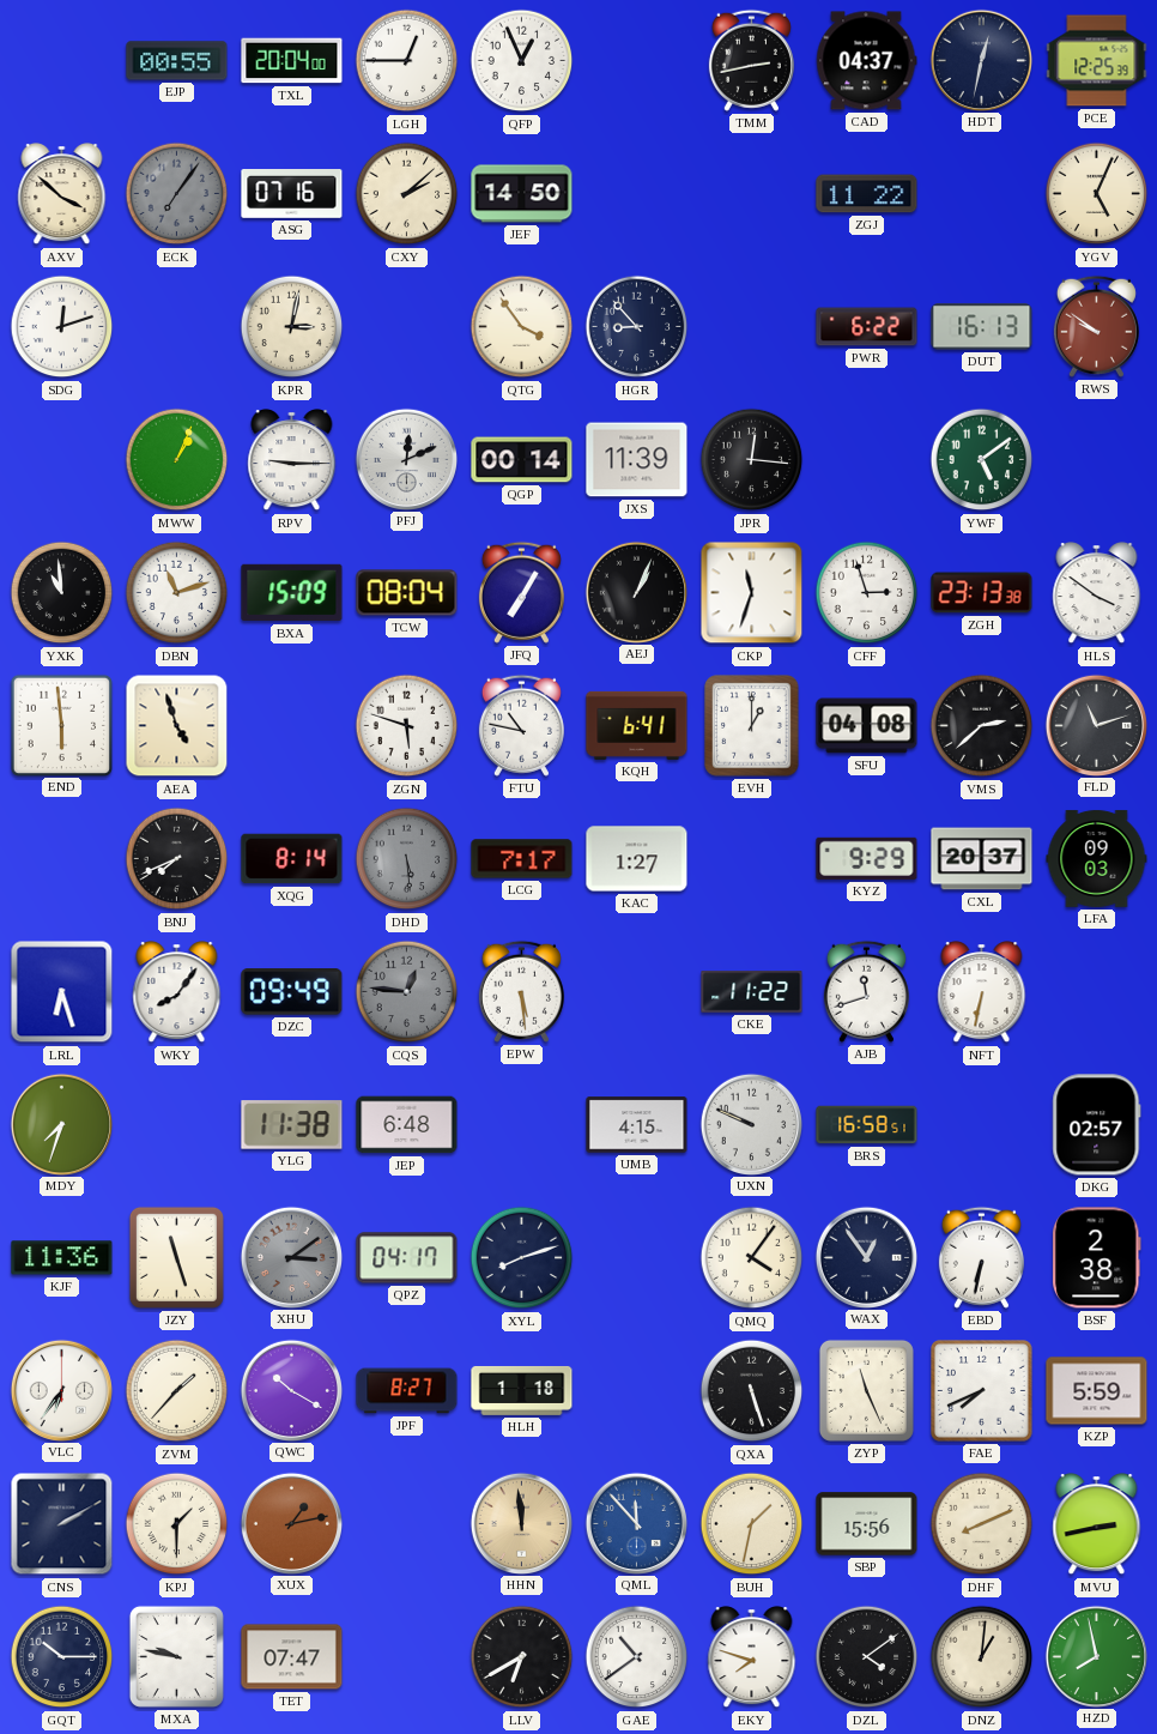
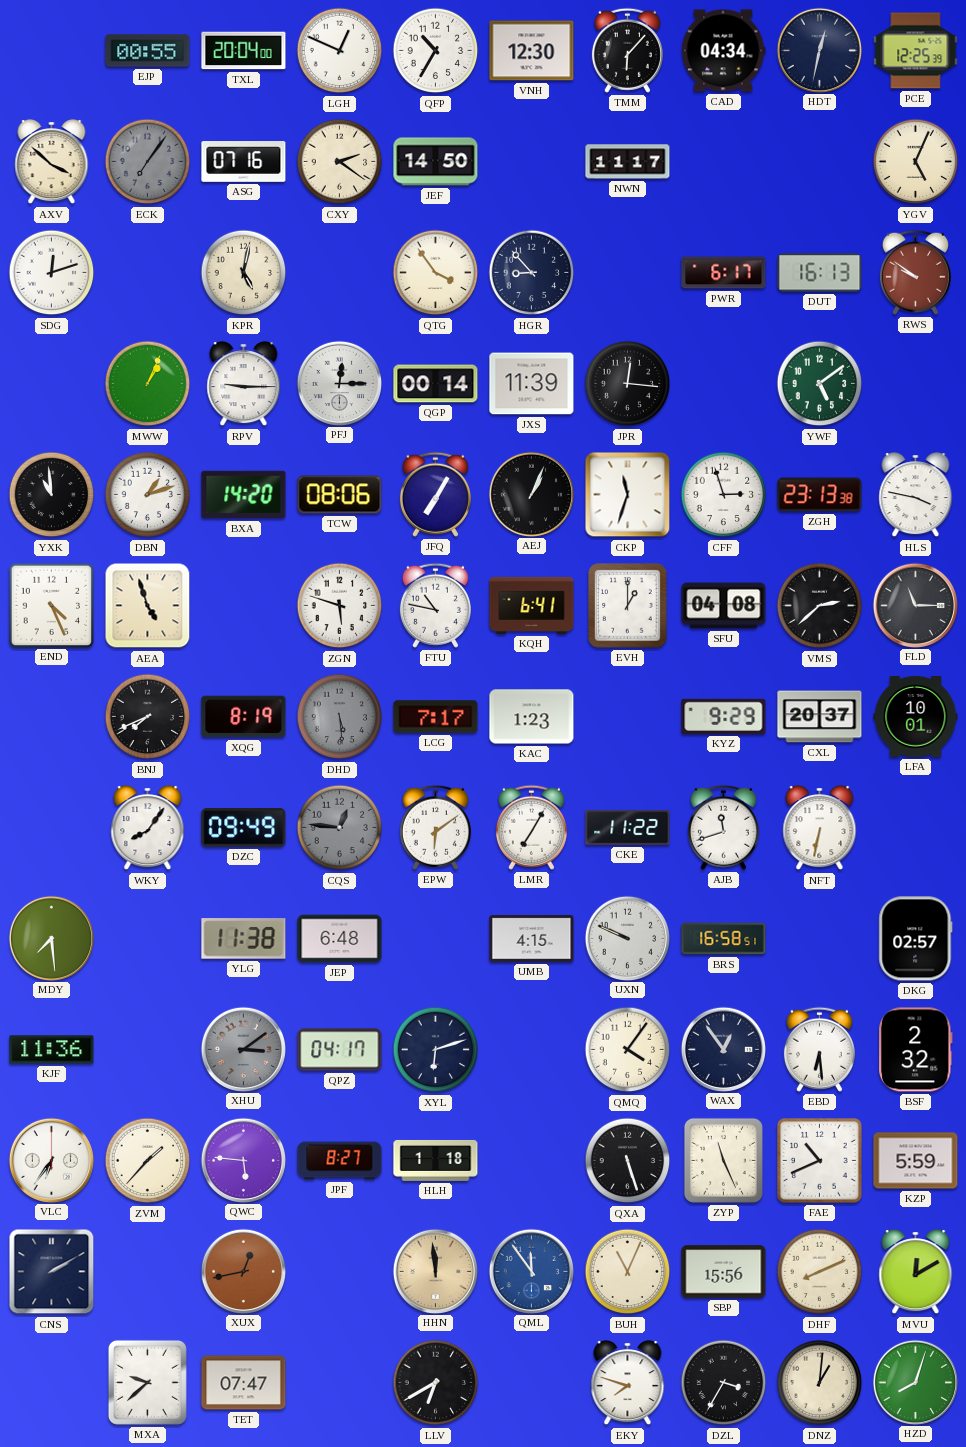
LGH: 12:45 -> 12:49
QFP: 12:56 -> 10:35
VNH: none -> 12:30
TMM: 2:43 -> 6:07
CAD: 04:37 -> 04:34
CXY: 2:08 -> 2:21
NWN: none -> 11:17
ZGJ: 11:22 -> none
KPR: 3:02 -> 5:02
PWR: 6:22 -> 6:17
PFJ: 12:11 -> 12:15
DBN: 11:12 -> 1:12
BXA: 15:09 -> 14:20
TCW: 08:04 -> 08:06
HLS: 3:51 -> 3:47
END: 5:59 -> 4:26
FLD: 11:12 -> 11:15
XQG: 8:14 -> 8:19
KAC: 1:27 -> 1:23
LFA: 09:03 -> 10:01
LRL: 6:27 -> none
EPW: 5:29 -> 6:09
LMR: none -> 7:05
MDY: 7:33 -> 7:29
JZY: 11:27 -> none
XYL: 8:12 -> 6:12
EBD: 6:32 -> 6:29
BSF: 2:38 -> 2:32
QWC: 10:20 -> 5:46
FAE: 7:41 -> 10:41
KPJ: 1:30 -> none
XUX: 1:13 -> 12:43
QML: 11:53 -> 11:54
BUH: 1:32 -> 11:04
MVU: 2:43 -> 12:10
GQT: 10:15 -> none
MXA: 9:47 -> 9:38
GAE: 10:39 -> none
DZL: 4:09 -> 3:35
HZD: 7:58 -> 8:03
